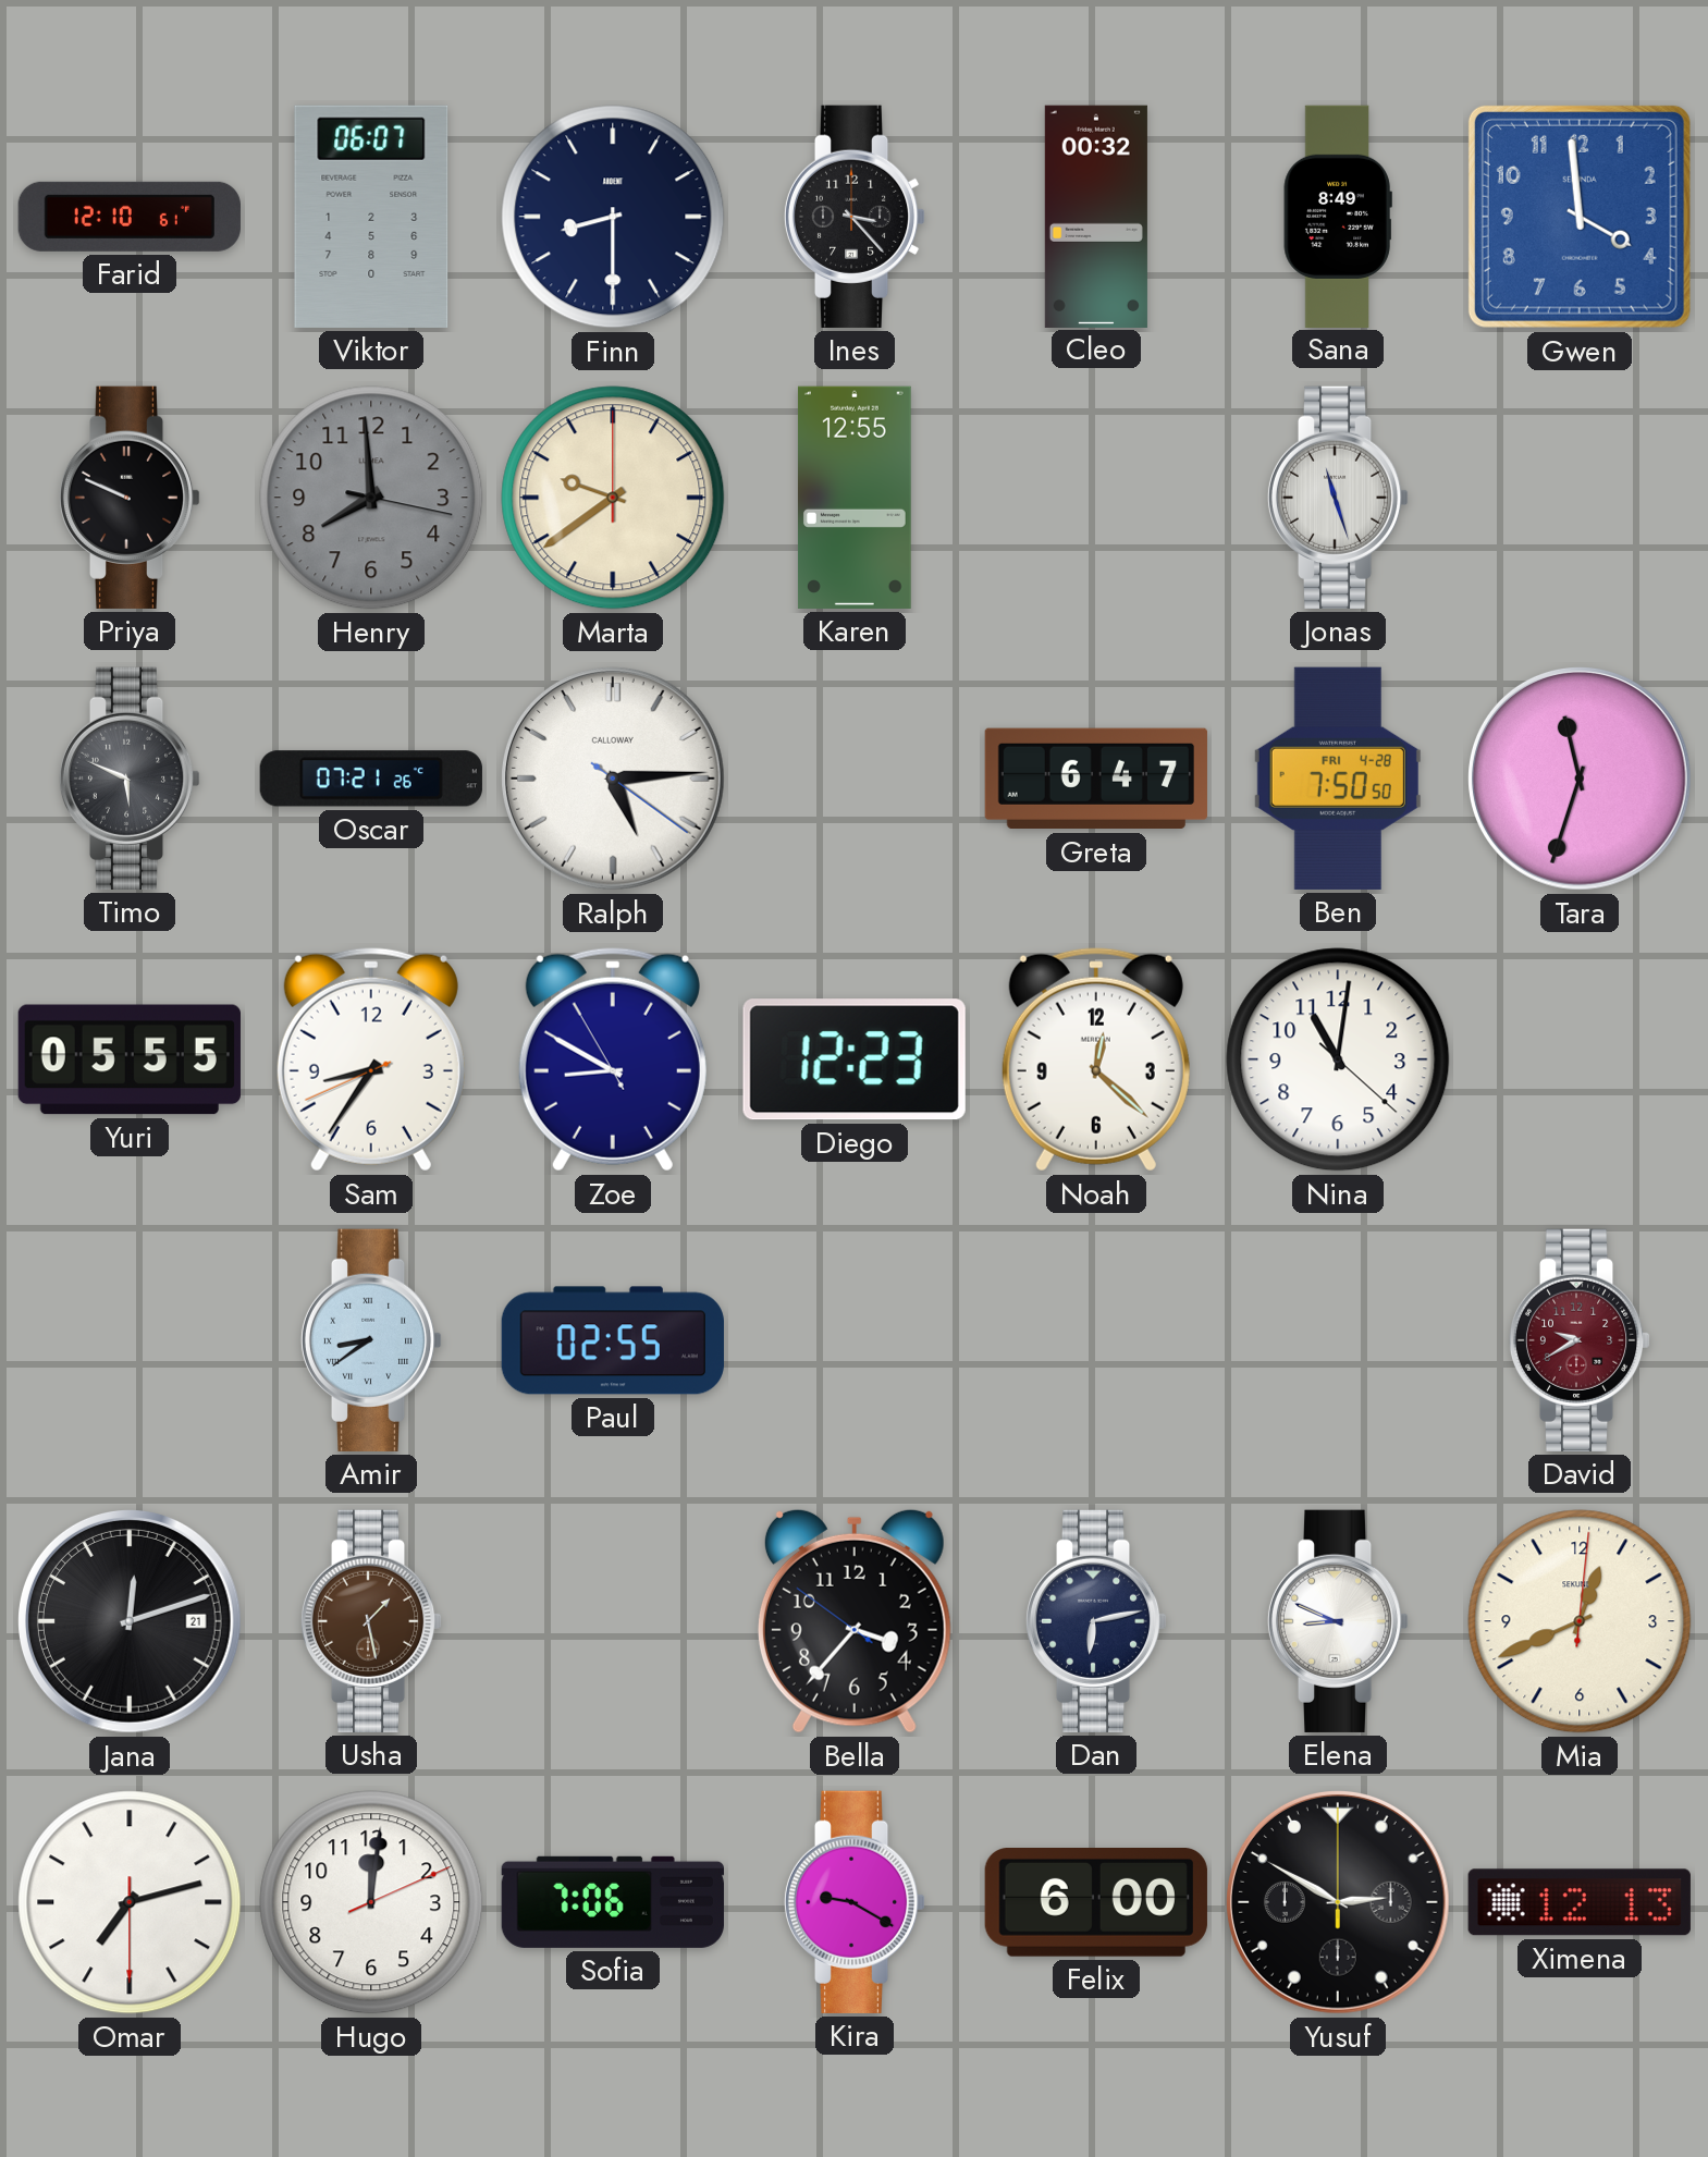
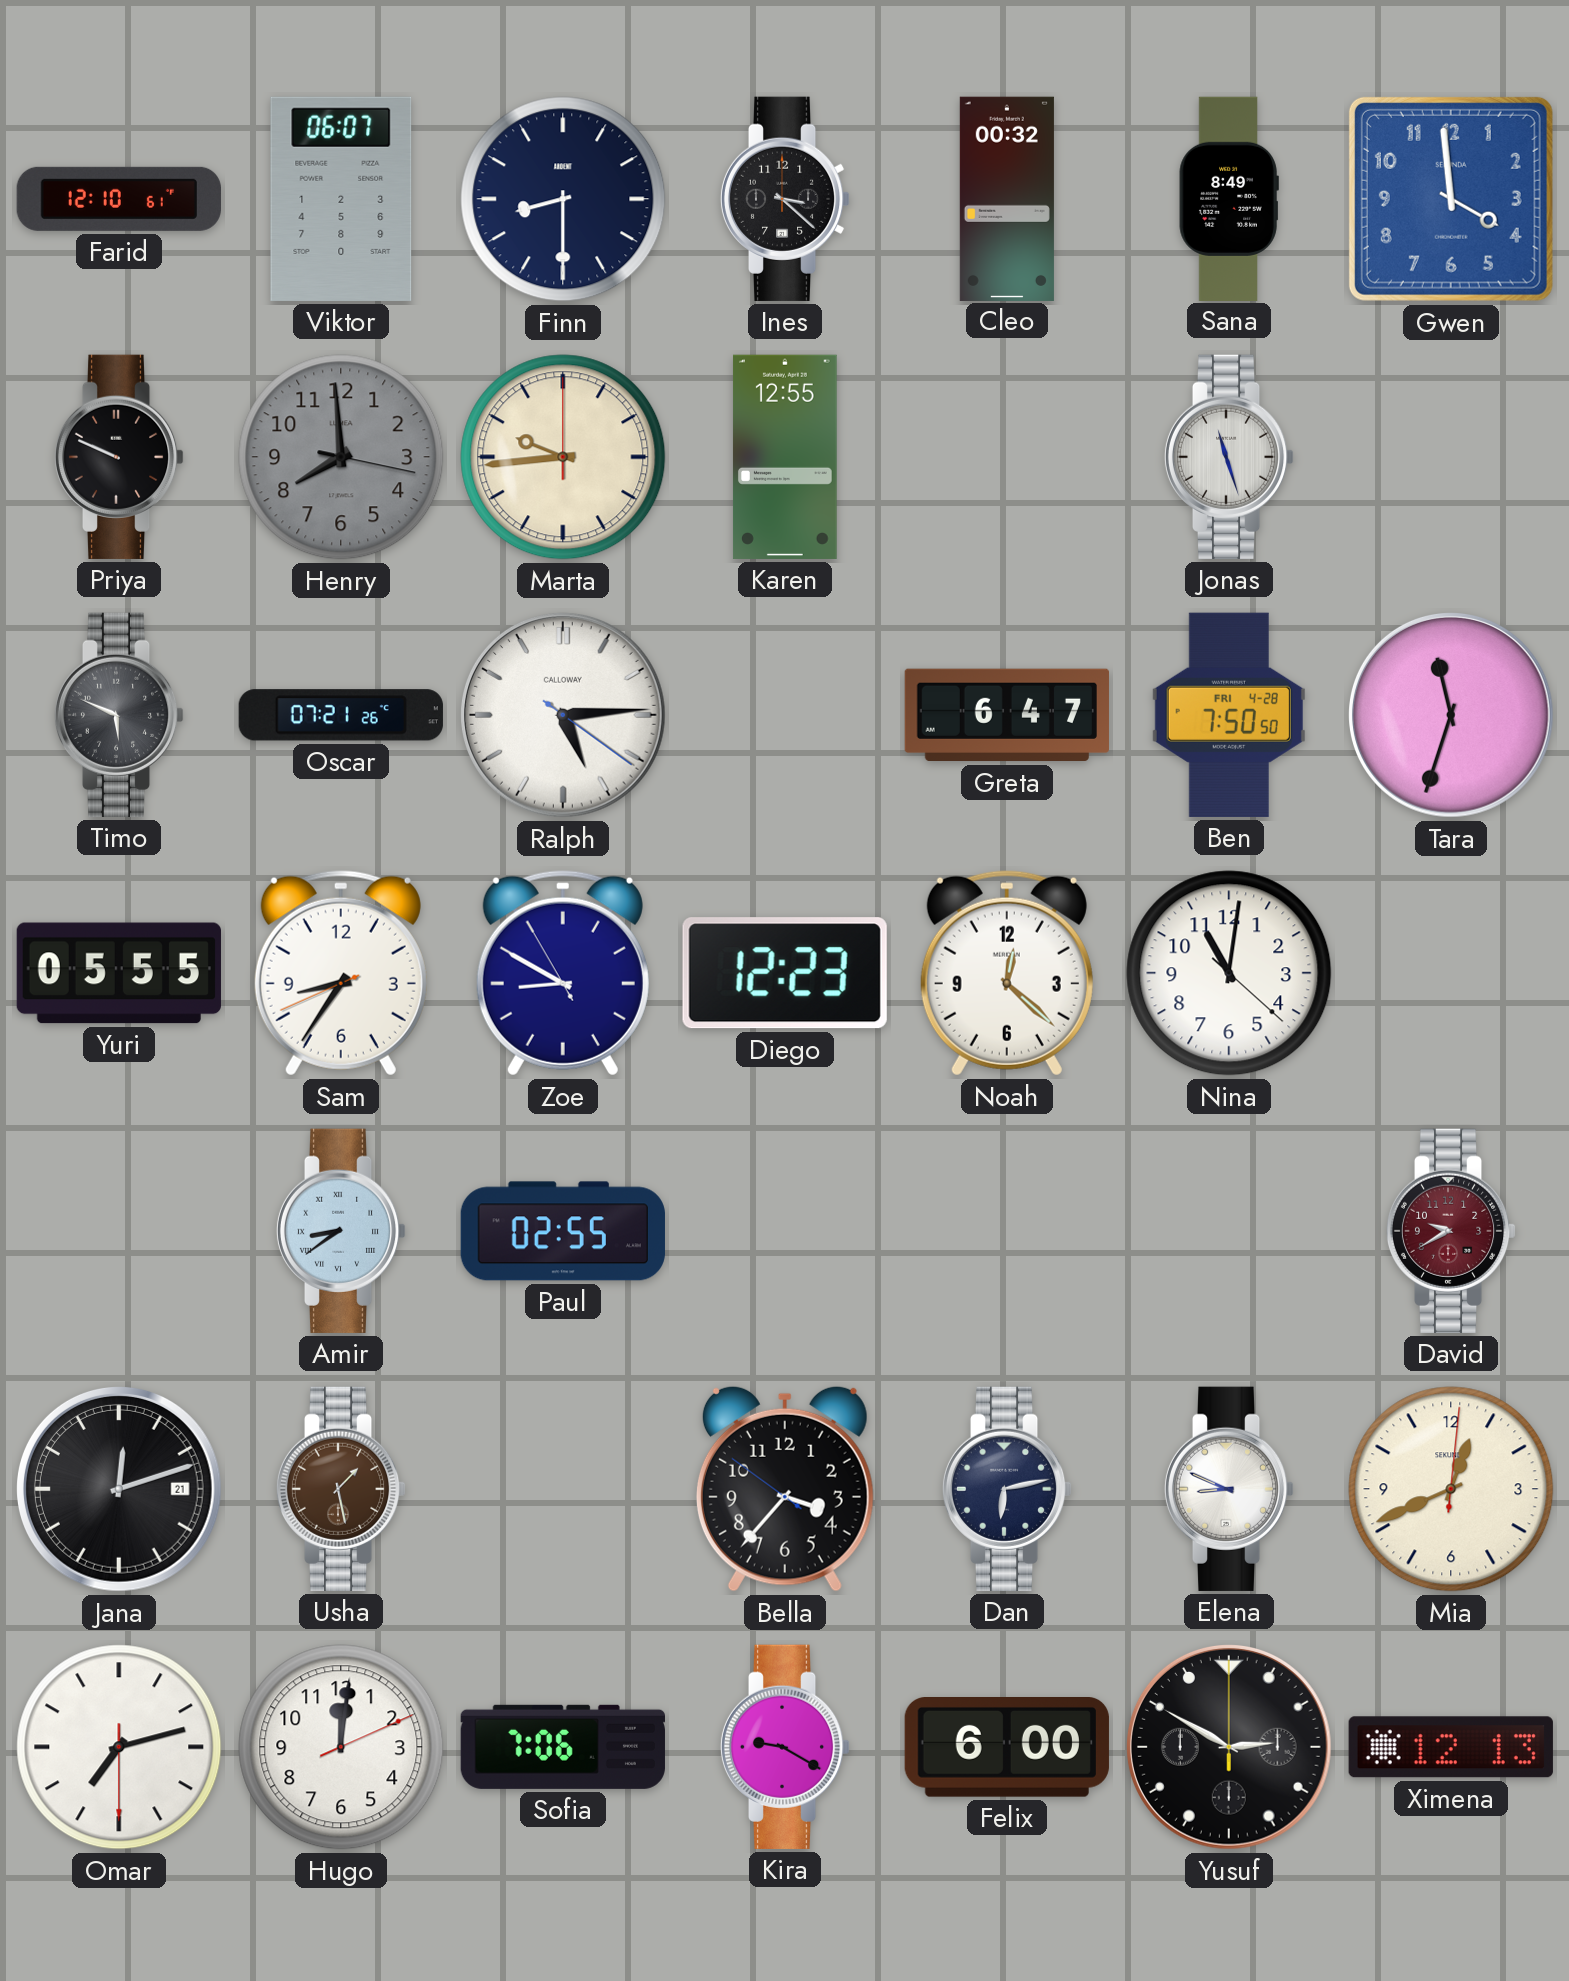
Ines: 3:23 -> 3:22
Marta: 9:39 -> 9:44
